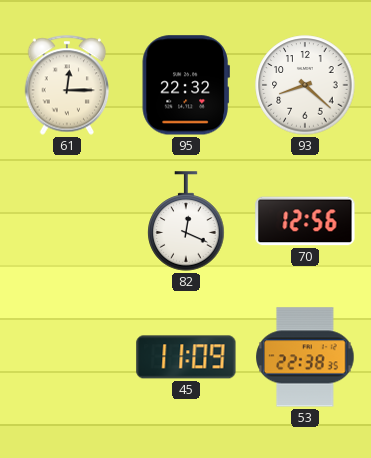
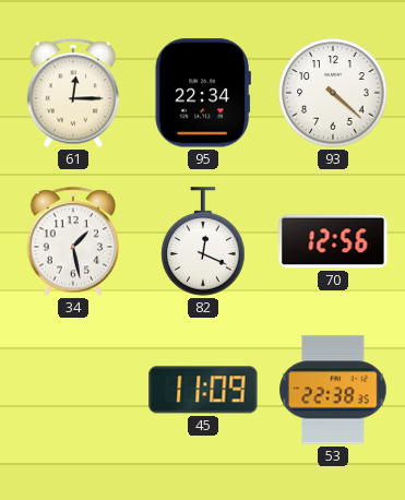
95: 22:32 -> 22:34
93: 8:22 -> 4:22
34: none -> 1:28
